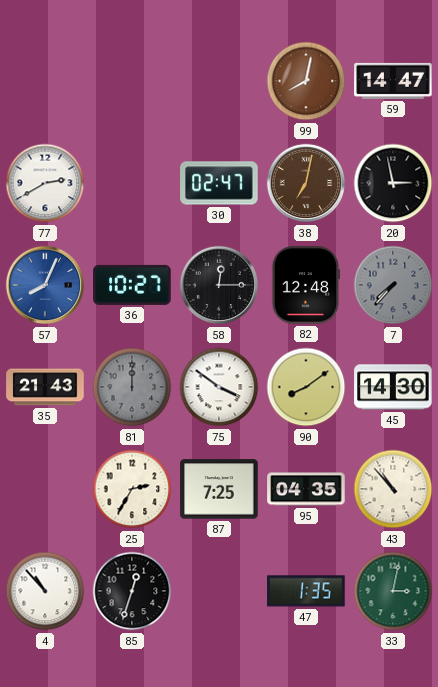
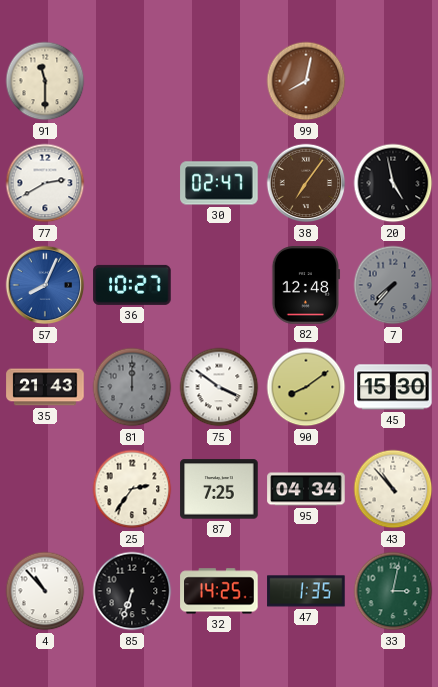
91: none -> 11:30
59: 14:47 -> none
38: 7:02 -> 7:06
20: 2:58 -> 4:58
58: 12:15 -> none
45: 14:30 -> 15:30
25: 2:35 -> 2:36
95: 04:35 -> 04:34
85: 12:33 -> 6:33
32: none -> 14:25
